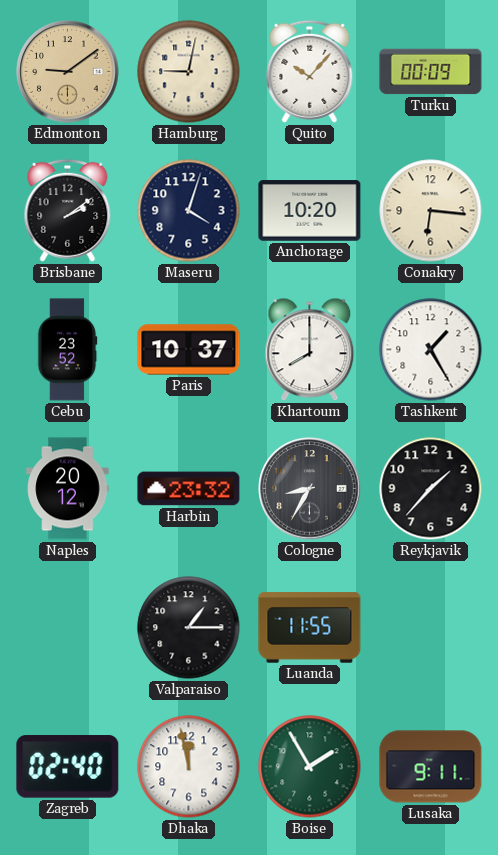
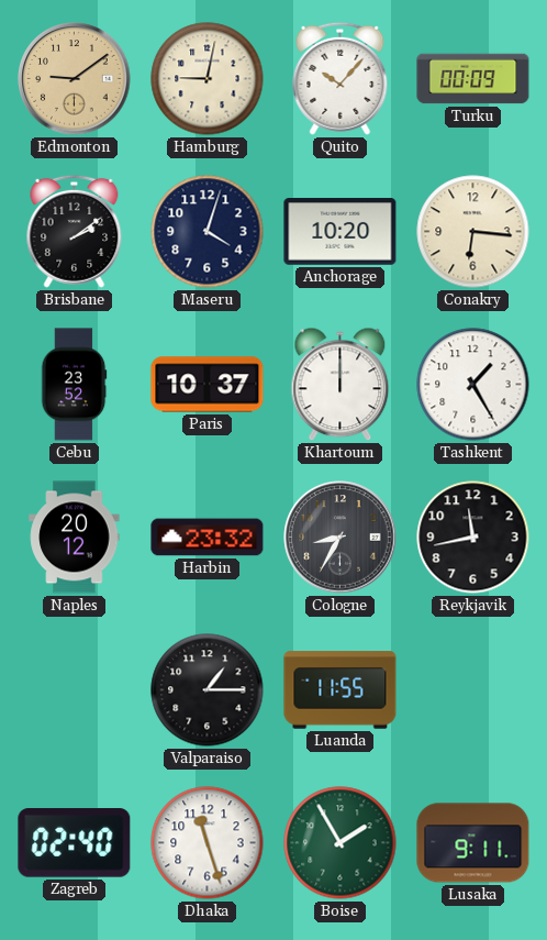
Khartoum: 8:00 -> 12:00
Reykjavik: 1:37 -> 11:43
Dhaka: 11:58 -> 11:27
